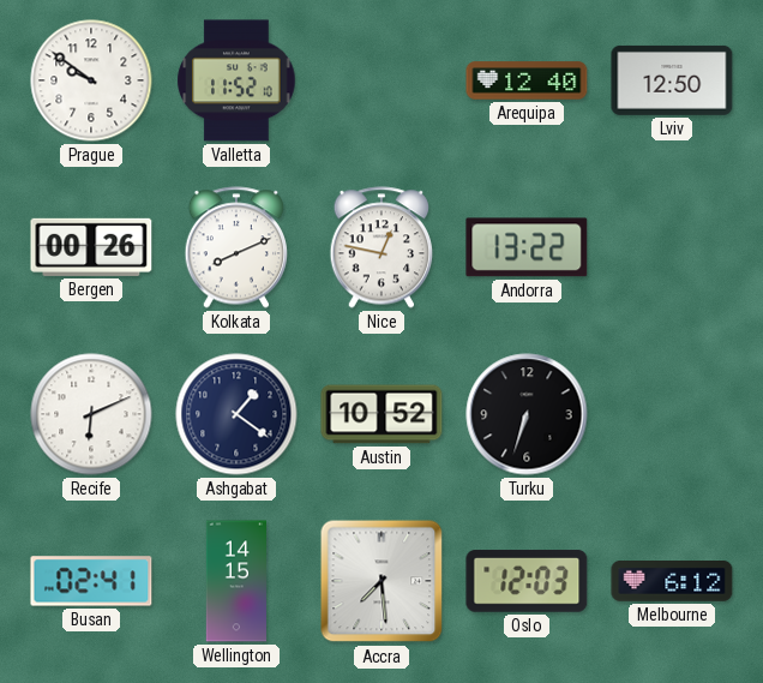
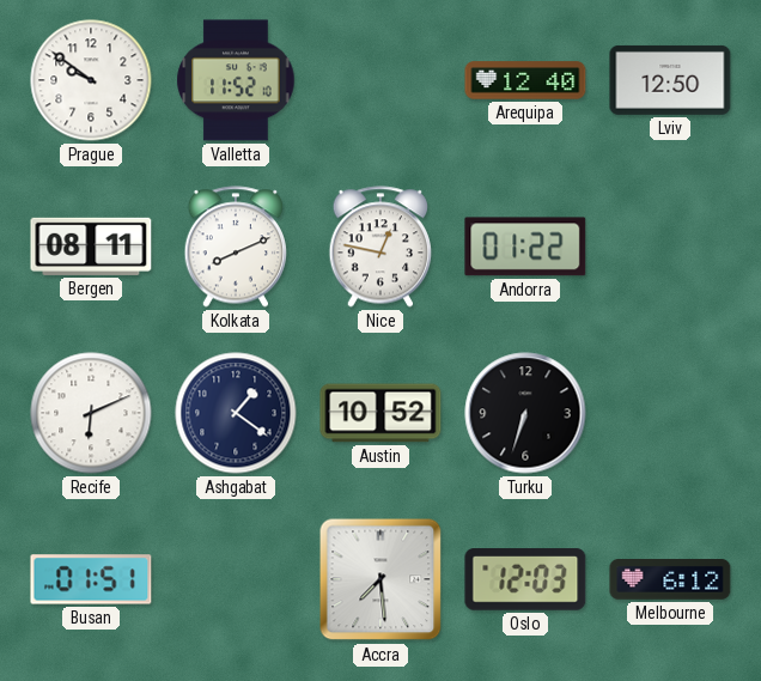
Bergen: 00:26 -> 08:11
Andorra: 13:22 -> 01:22
Busan: 02:41 -> 01:51
Wellington: 14:15 -> none
